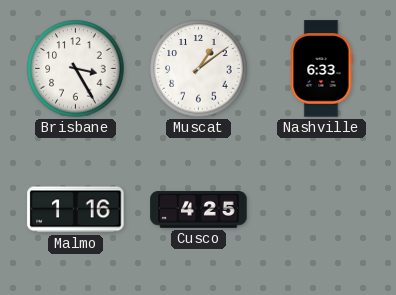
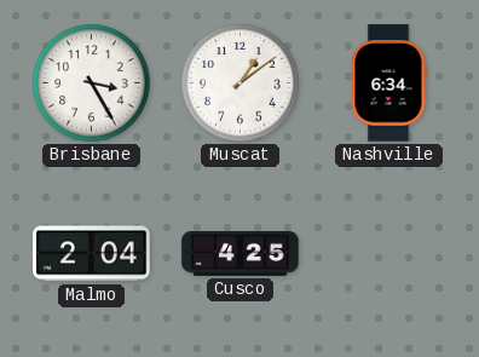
Nashville: 6:33 -> 6:34
Malmo: 1:16 -> 2:04
